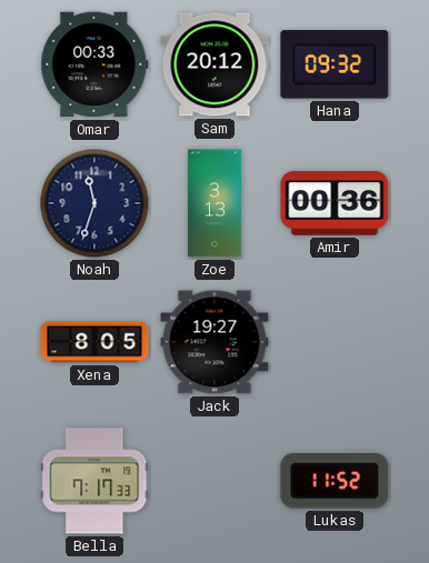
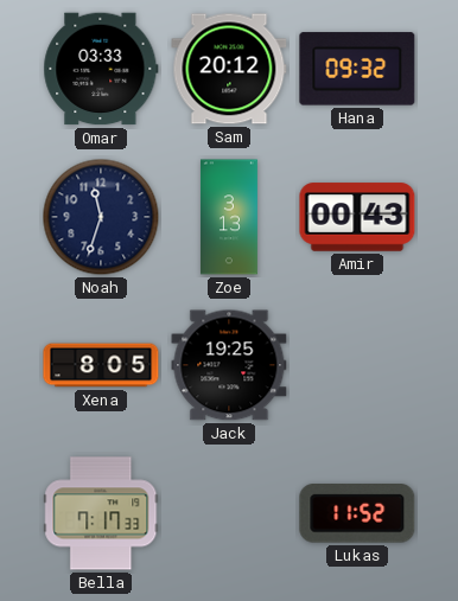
Omar: 00:33 -> 03:33
Amir: 00:36 -> 00:43
Jack: 19:27 -> 19:25
